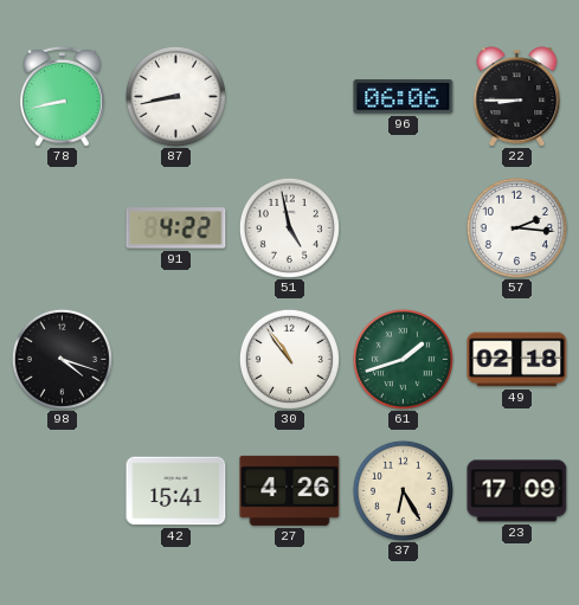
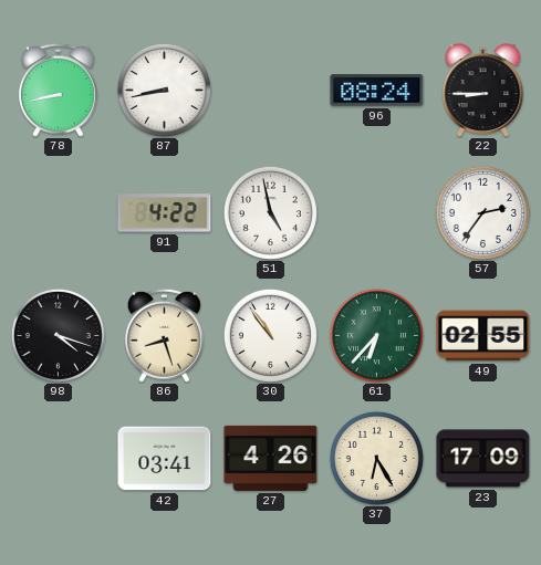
96: 06:06 -> 08:24
57: 2:16 -> 2:36
86: none -> 8:27
61: 1:42 -> 6:37
49: 02:18 -> 02:55
42: 15:41 -> 03:41
